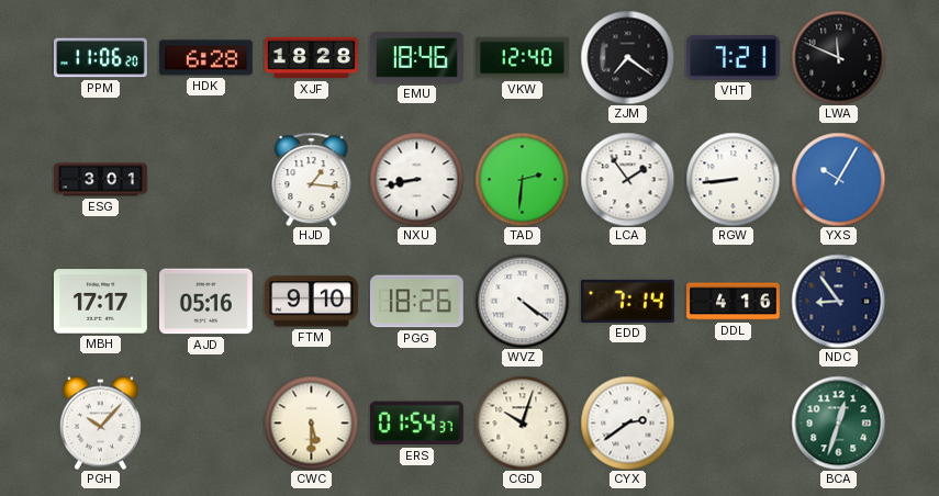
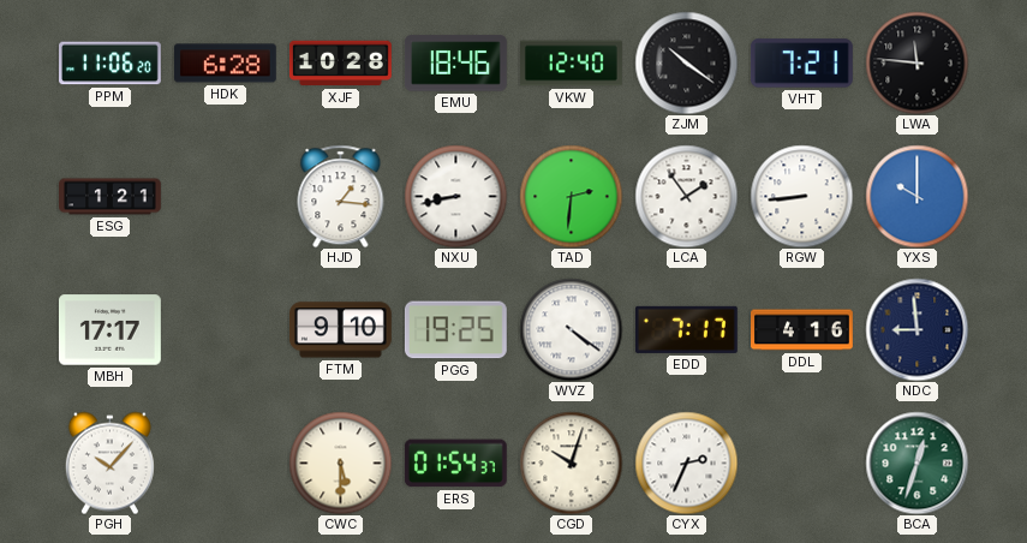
XJF: 18:28 -> 10:28
ZJM: 7:21 -> 10:21
LWA: 11:49 -> 11:46
ESG: 3:01 -> 1:21
YXS: 10:05 -> 10:00
AJD: 05:16 -> none
PGG: 18:26 -> 19:25
EDD: 7:14 -> 7:17
NDC: 8:54 -> 8:59
CYX: 2:39 -> 2:34
